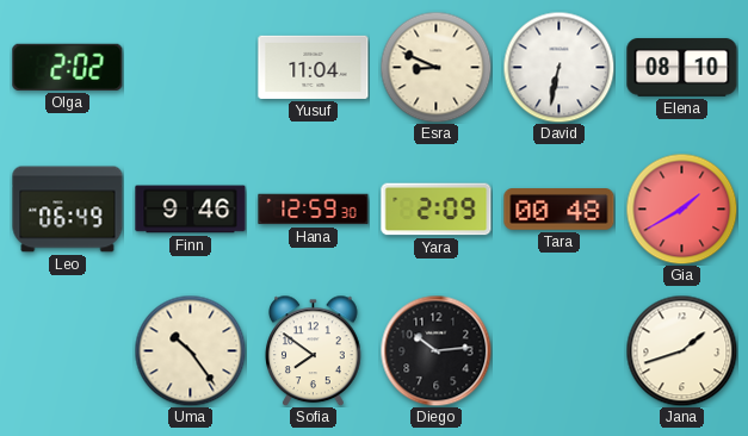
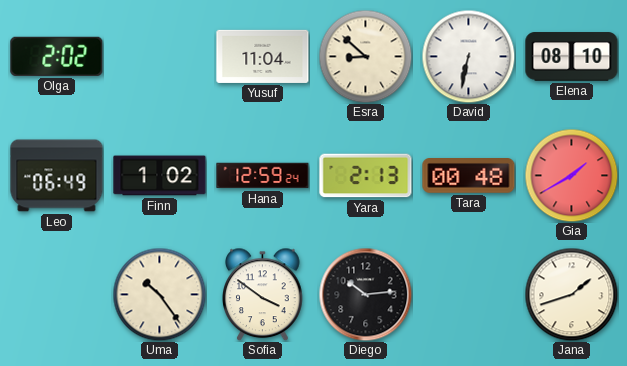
Esra: 8:49 -> 8:52
Finn: 9:46 -> 1:02
Hana: 12:59:30 -> 12:59:24
Yara: 2:09 -> 2:13
Sofia: 7:51 -> 3:51
